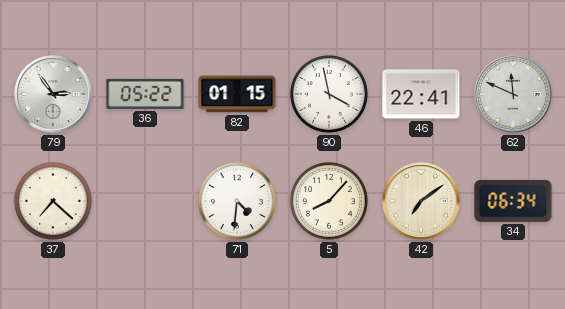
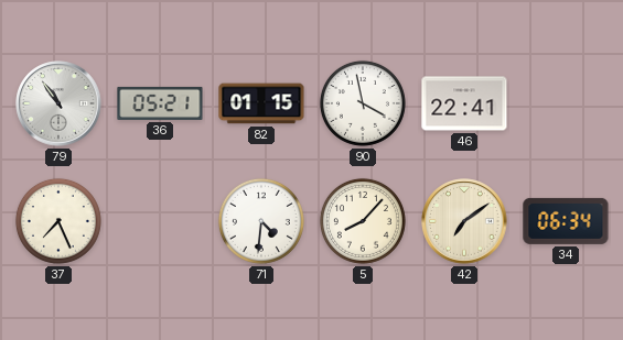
79: 2:54 -> 10:54
36: 05:22 -> 05:21
62: 11:49 -> none
37: 7:22 -> 7:26
